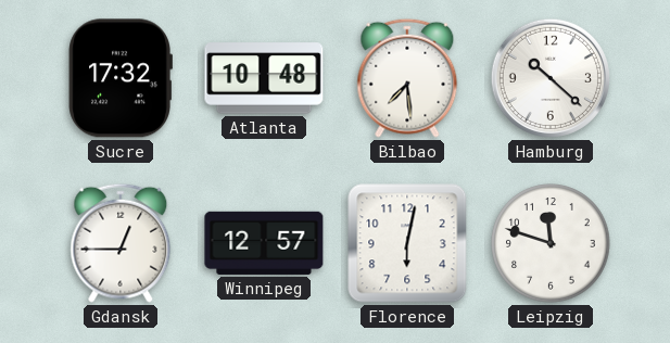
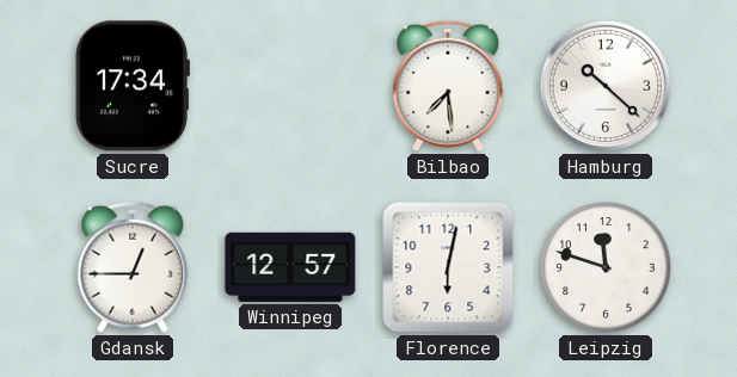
Sucre: 17:32 -> 17:34
Atlanta: 10:48 -> none
